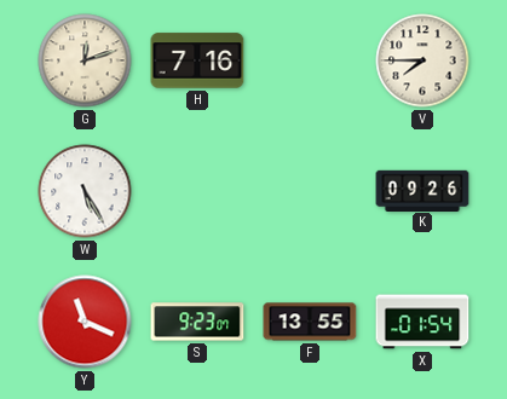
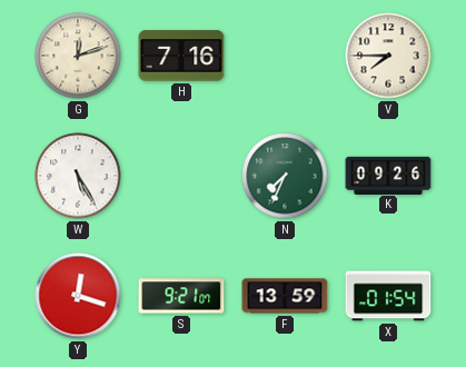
N: none -> 7:34
Y: 11:19 -> 12:18
S: 9:23 -> 9:21
F: 13:55 -> 13:59
